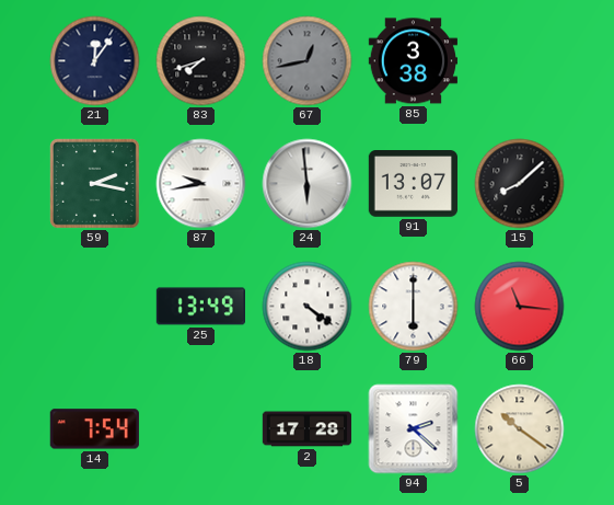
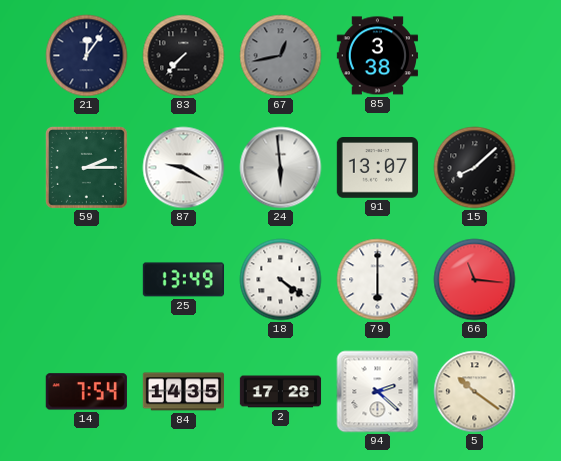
83: 7:42 -> 7:37
59: 2:17 -> 2:15
87: 9:43 -> 9:20
84: none -> 14:35
